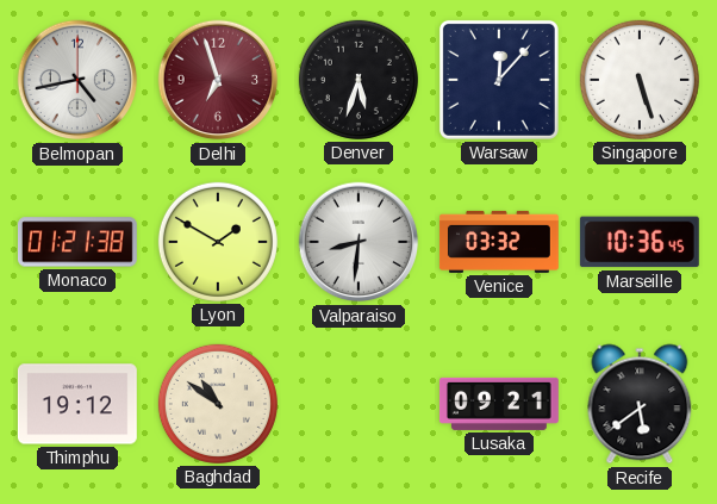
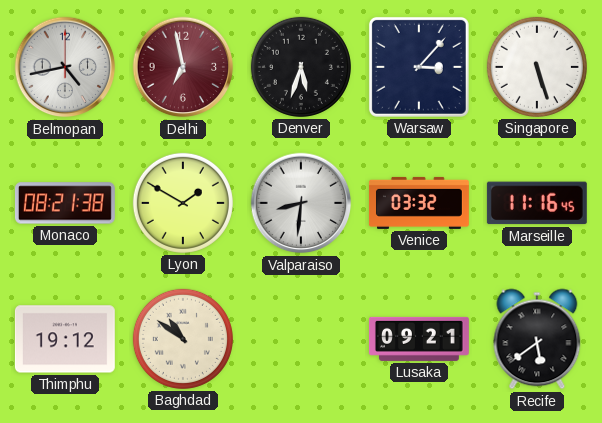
Delhi: 6:57 -> 6:58
Warsaw: 12:07 -> 3:07
Monaco: 01:21 -> 08:21
Marseille: 10:36 -> 11:16
